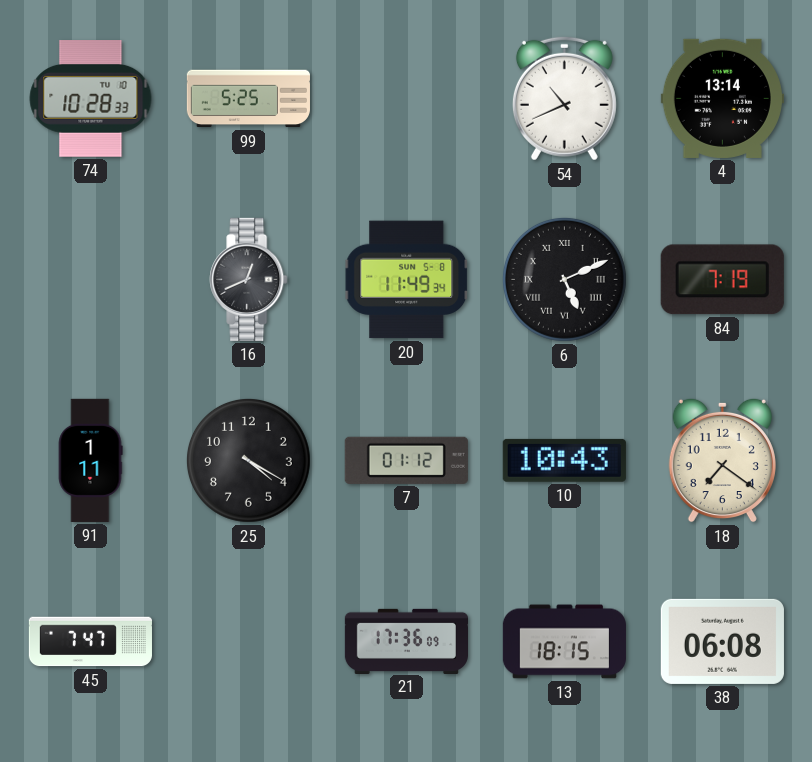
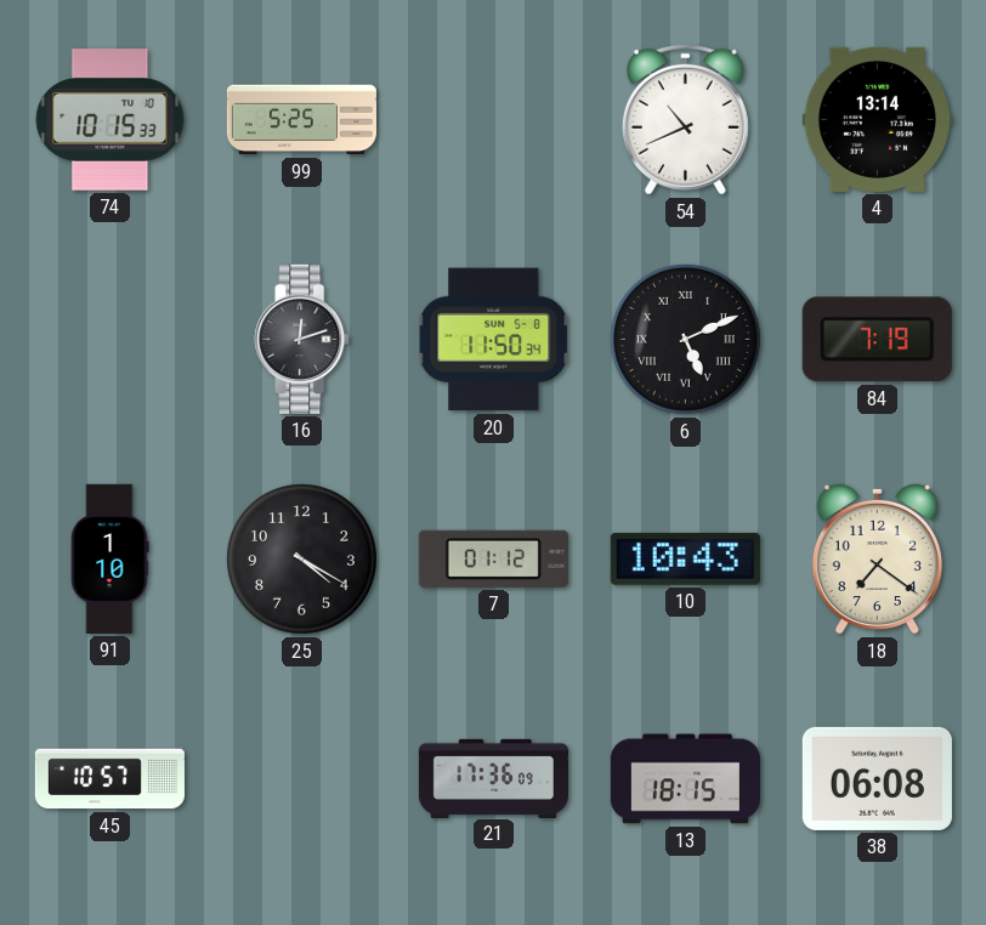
74: 10:28 -> 10:15
16: 12:41 -> 12:12
20: 11:49 -> 11:50
91: 1:11 -> 1:10
45: 7:47 -> 10:57
